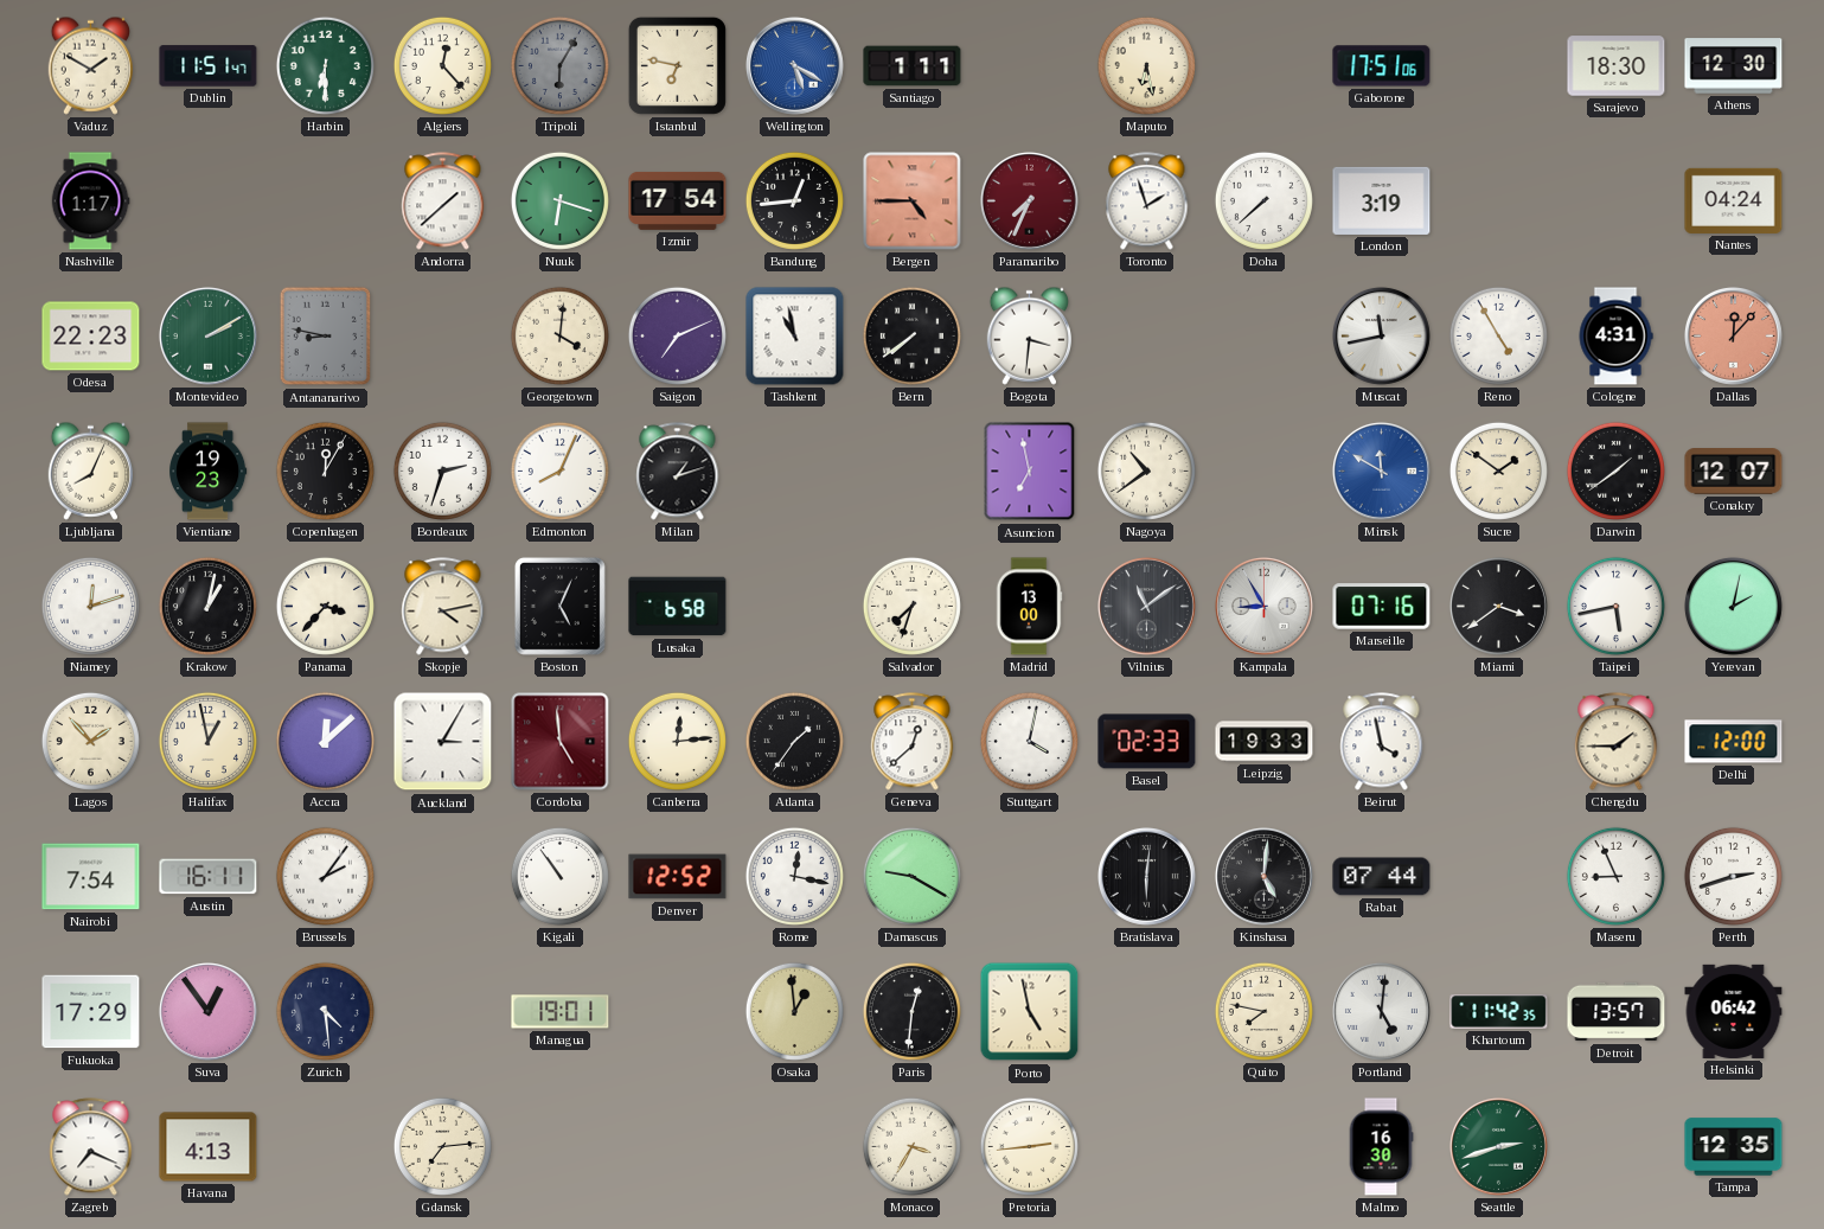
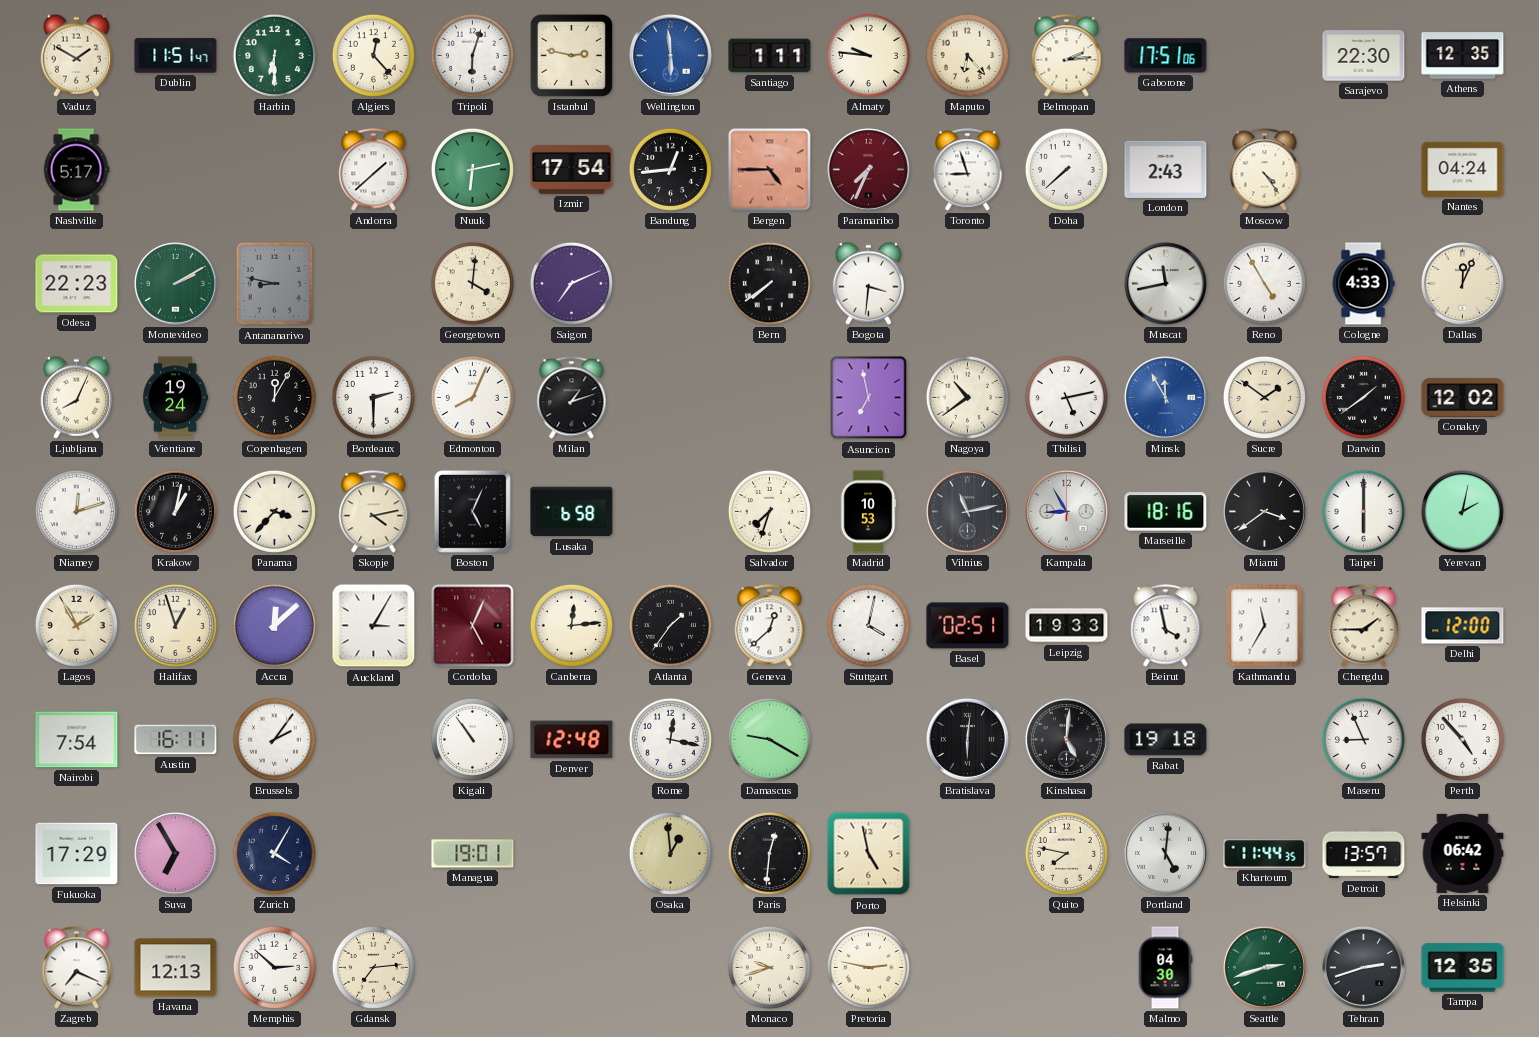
Tripoli: 6:05 -> 6:03
Tripoli dial: grey -> white
Istanbul: 6:47 -> 2:47
Wellington: 5:20 -> 5:59
Almaty: none -> 9:46
Maputo: 6:28 -> 6:23
Belmopan: none -> 2:14
Sarajevo: 18:30 -> 22:30
Athens: 12:30 -> 12:35
Nashville: 1:17 -> 5:17
Nuuk: 6:18 -> 6:13
Toronto: 1:57 -> 8:57
London: 3:19 -> 2:43
Moscow: none -> 4:24
Tashkent: 10:58 -> none
Cologne: 4:31 -> 4:33
Dallas: 12:07 -> 12:04
Dallas dial: salmon -> cream
Vientiane: 19:23 -> 19:24
Bordeaux: 2:33 -> 2:30
Tbilisi: none -> 5:13
Minsk: 11:50 -> 11:55
Conakry: 12:07 -> 12:02
Madrid: 13:00 -> 10:53
Vilnius: 11:09 -> 11:13
Marseille: 07:16 -> 18:16
Taipei: 5:43 -> 6:00
Lagos: 1:53 -> 1:55
Halifax: 12:58 -> 12:57
Cordoba: 4:59 -> 5:04
Basel: 02:33 -> 02:51
Kathmandu: none -> 11:35
Denver: 12:52 -> 12:48
Rabat: 07:44 -> 19:18
Perth: 2:42 -> 4:53
Suva: 12:54 -> 6:55
Zurich: 4:29 -> 4:05
Khartoum: 11:42 -> 11:44
Havana: 4:13 -> 12:13
Memphis: none -> 2:52
Monaco: 3:35 -> 9:42
Pretoria: 2:44 -> 2:47
Malmo: 16:30 -> 04:30
Tehran: none -> 2:42
